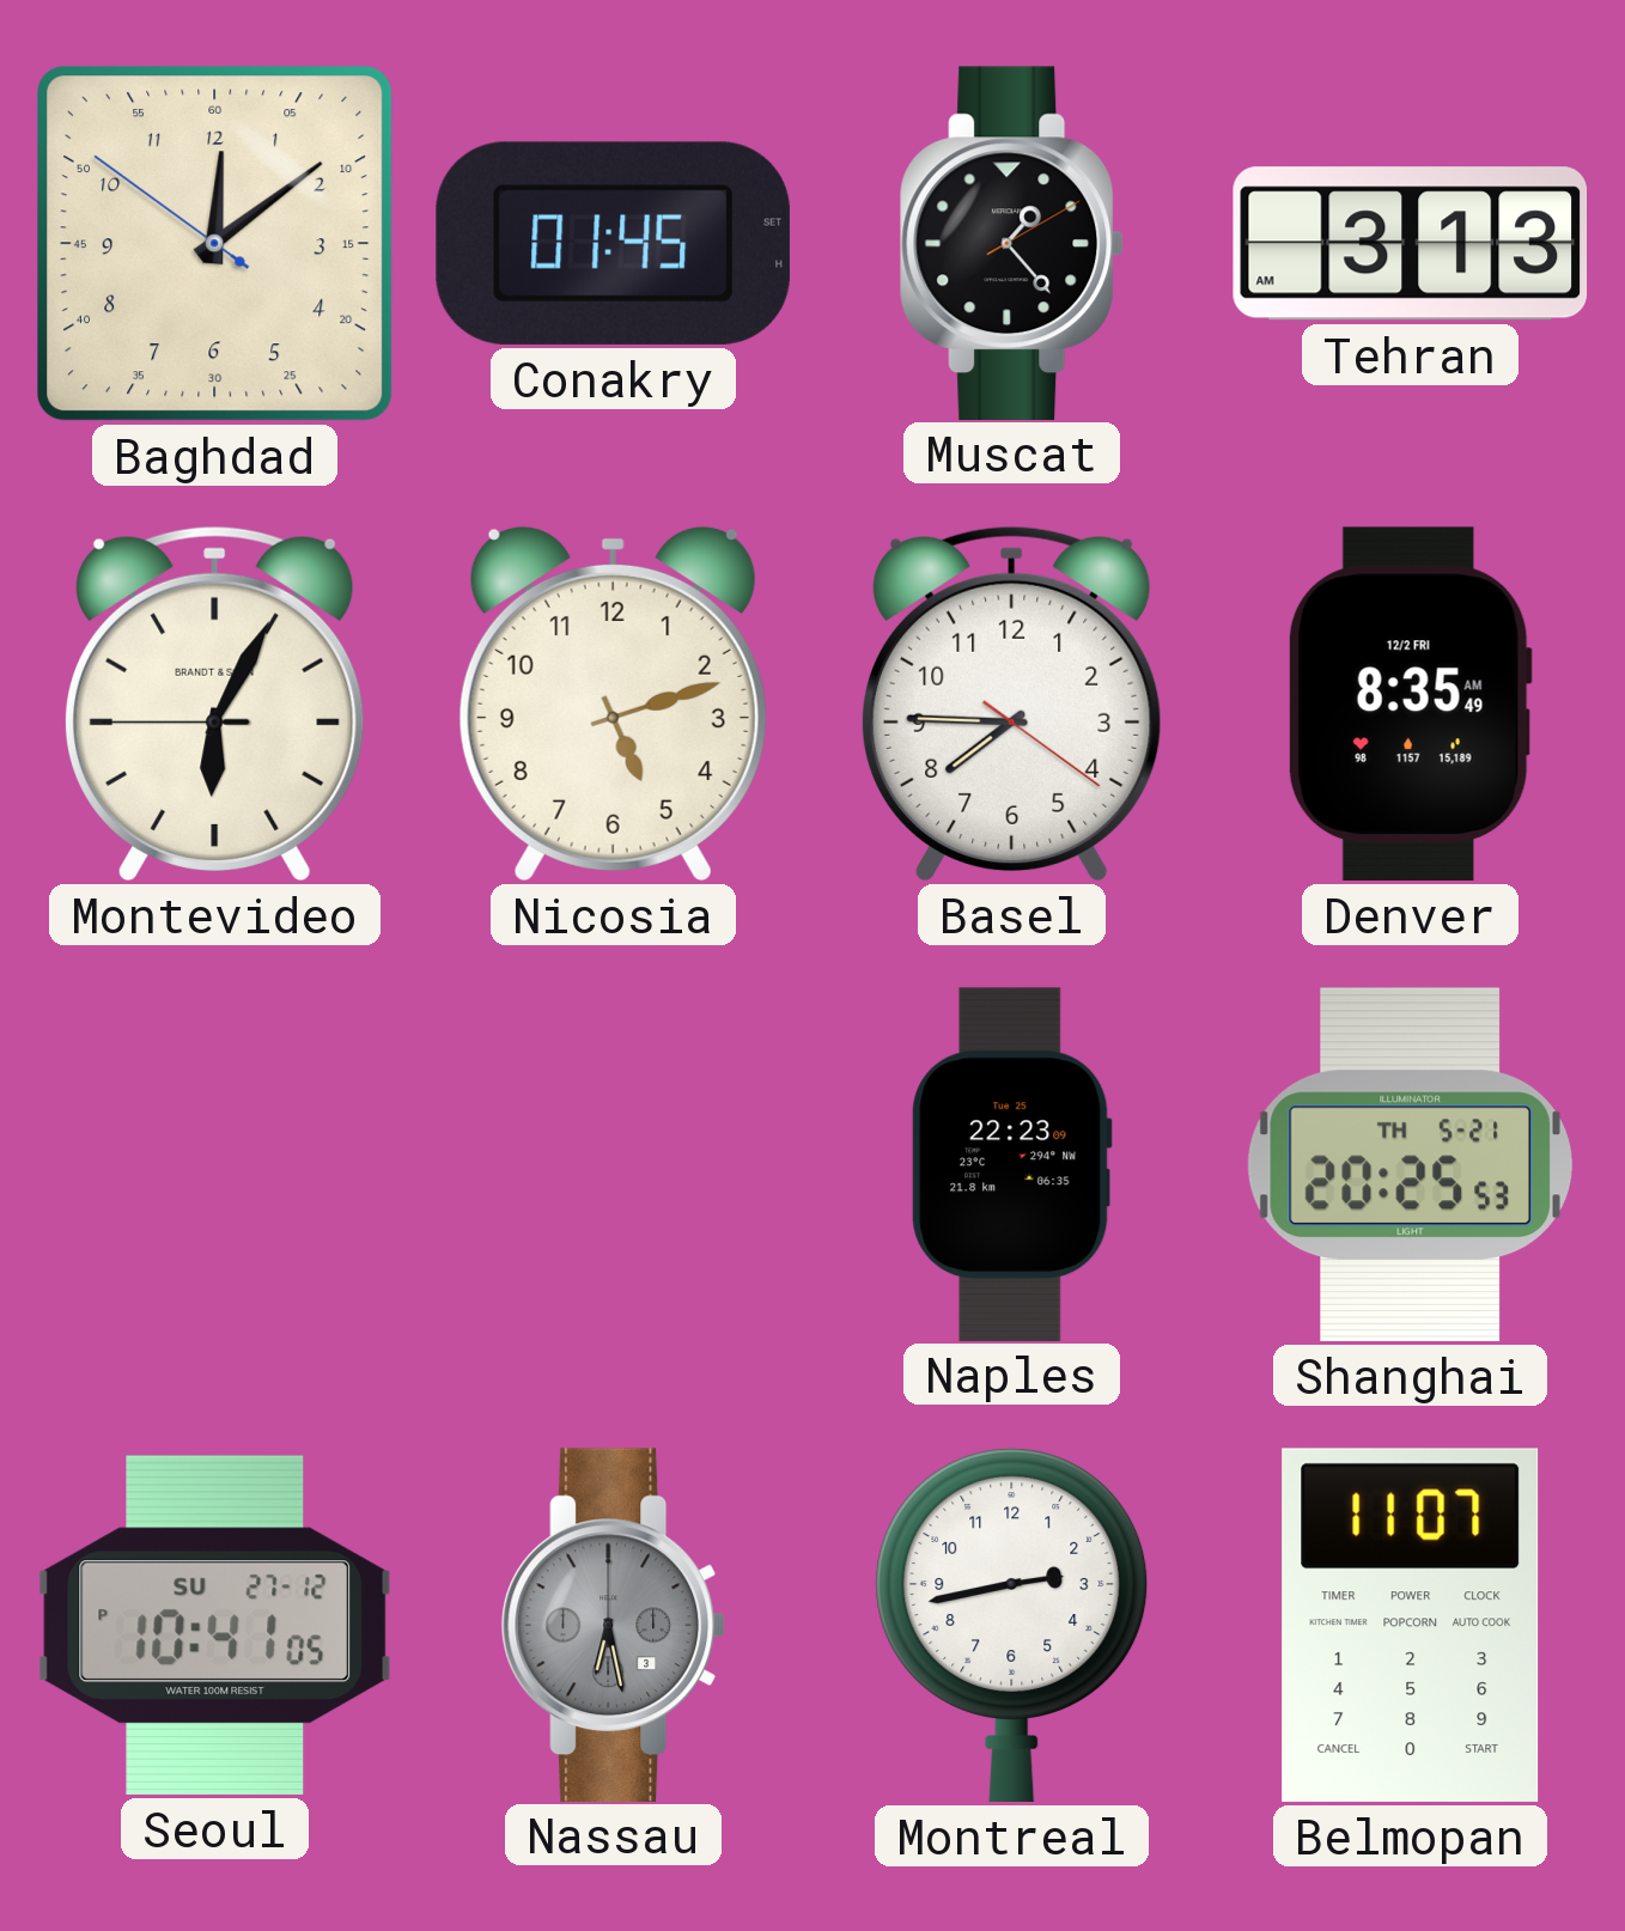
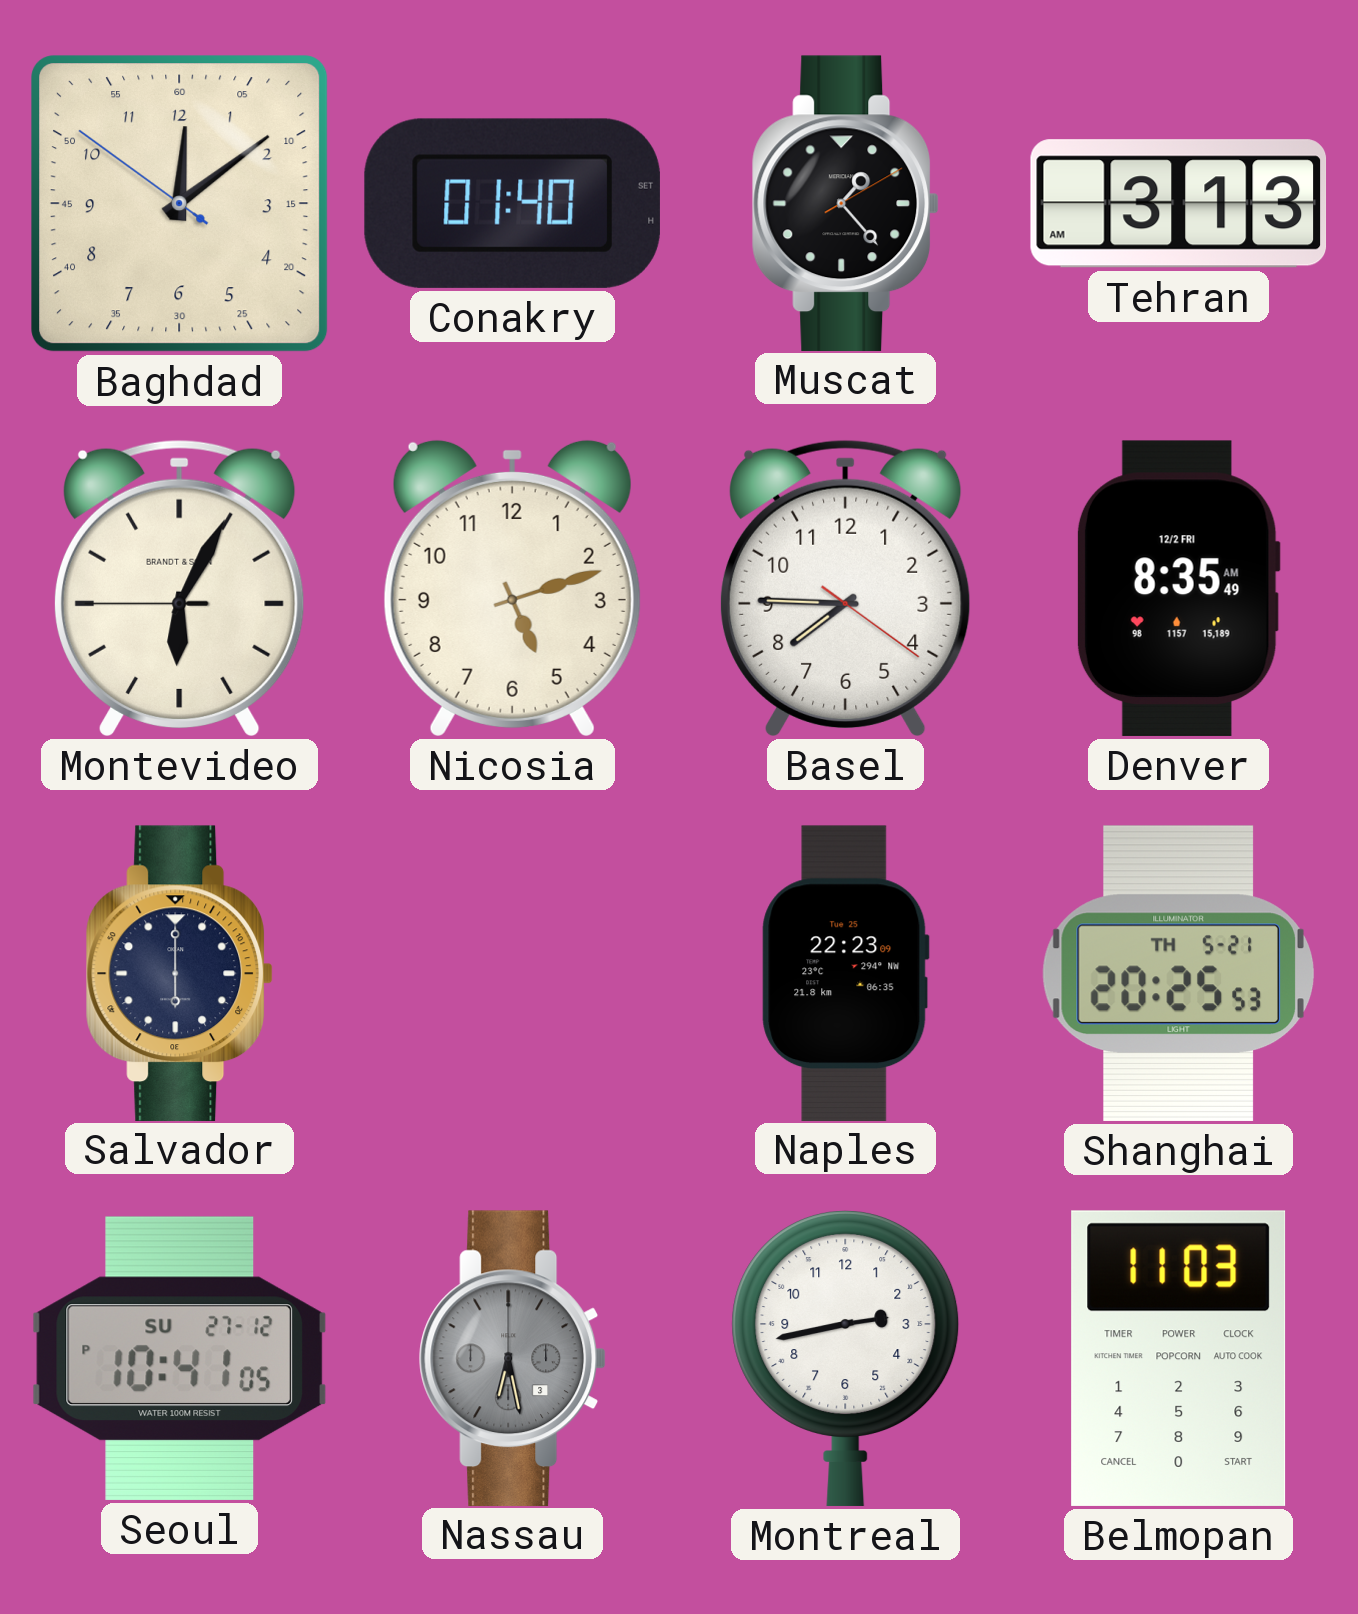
Conakry: 01:45 -> 01:40
Salvador: none -> 6:00
Belmopan: 11:07 -> 11:03
